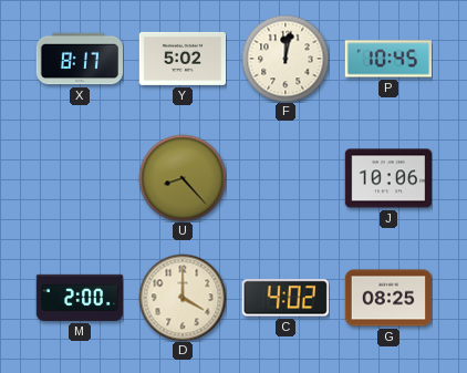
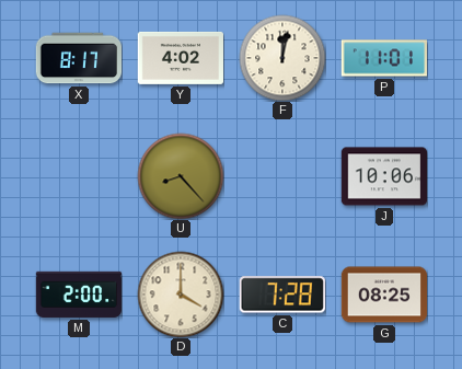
Y: 5:02 -> 4:02
P: 10:45 -> 11:01
C: 4:02 -> 7:28
